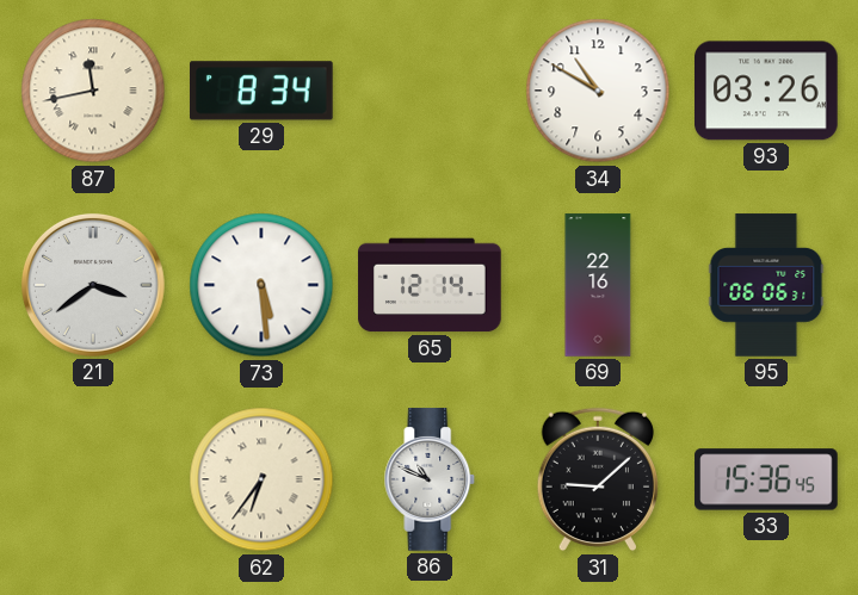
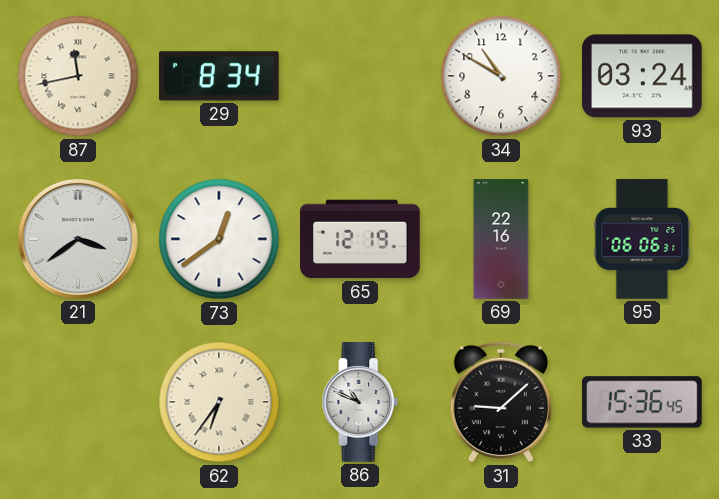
93: 03:26 -> 03:24
73: 5:29 -> 12:39
65: 12:14 -> 12:19
